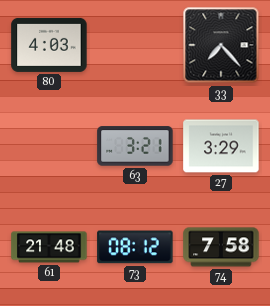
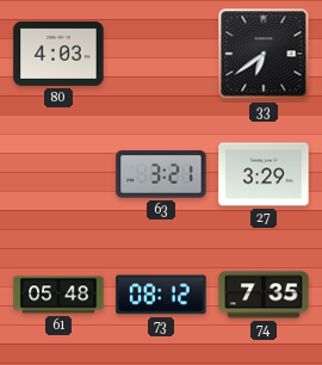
33: 7:23 -> 6:39
61: 21:48 -> 05:48
74: 7:58 -> 7:35
